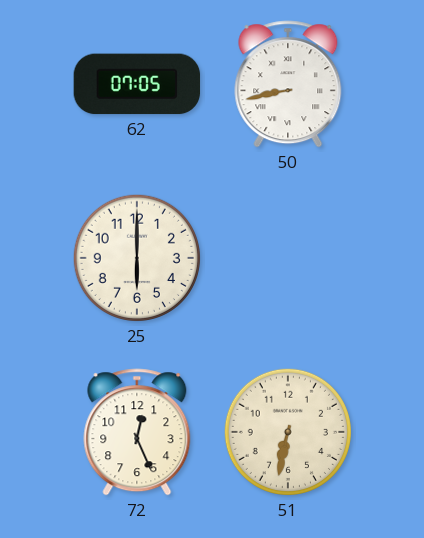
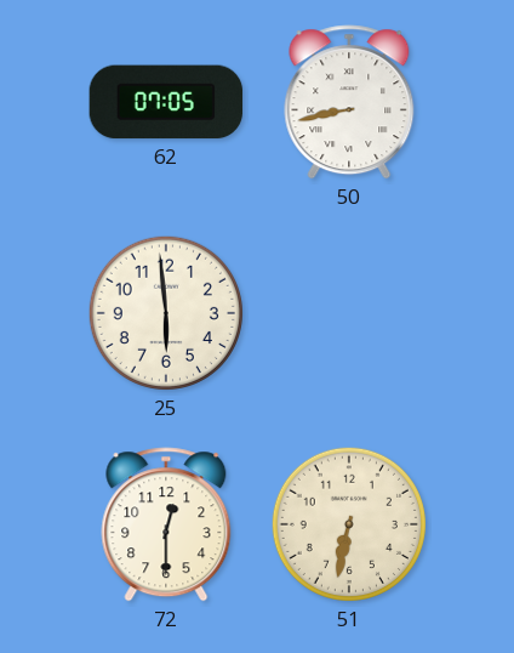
25: 6:00 -> 5:59
72: 12:26 -> 12:30
